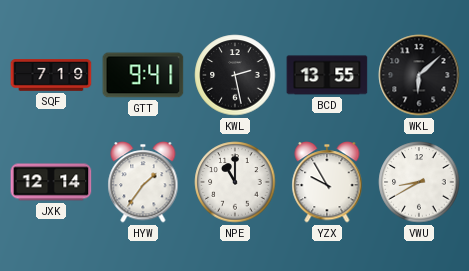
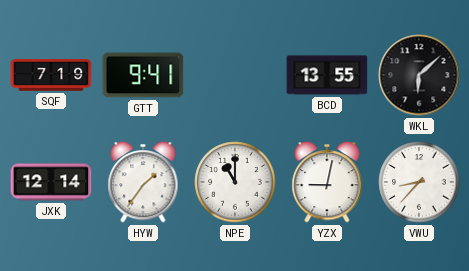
KWL: 2:28 -> none
YZX: 9:55 -> 9:02
VWU: 8:40 -> 8:37
